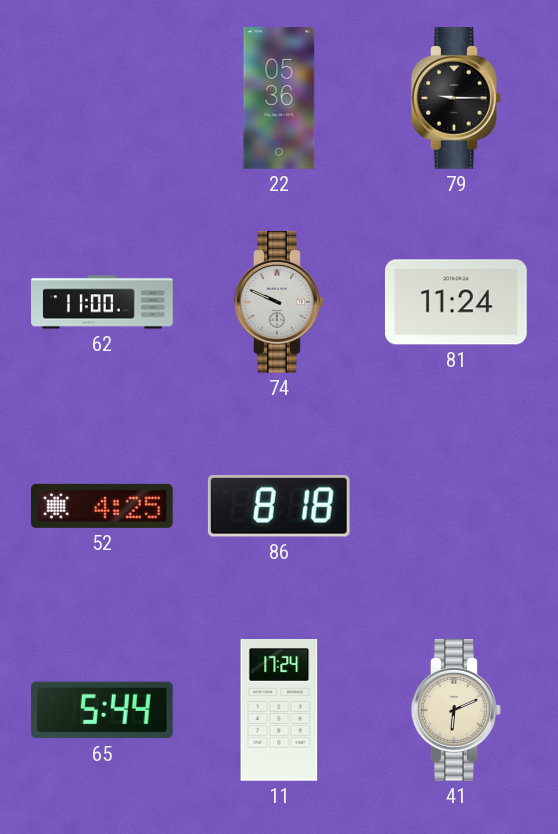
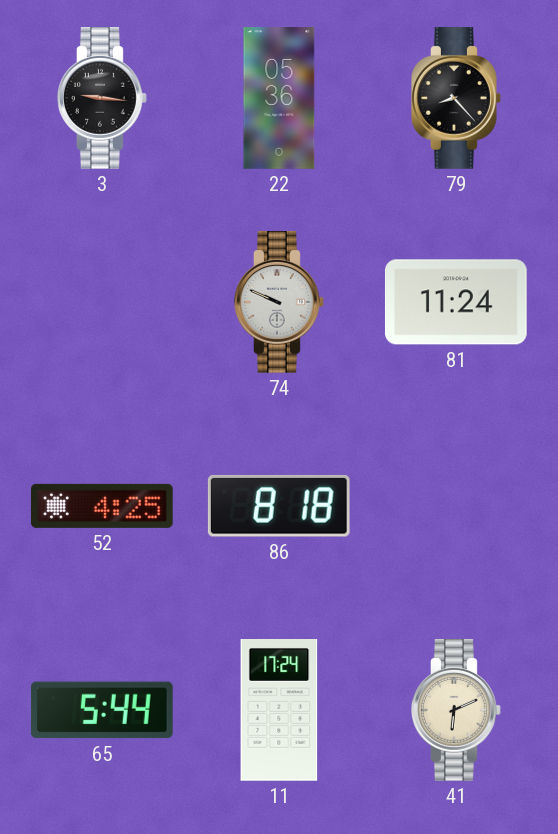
3: none -> 9:16
79: 9:15 -> 8:23
62: 11:00 -> none
